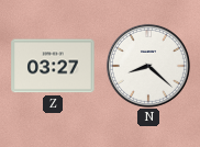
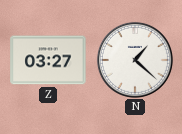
N: 8:22 -> 1:22
